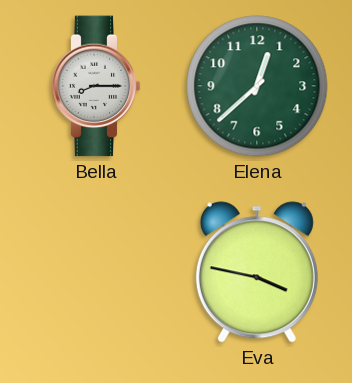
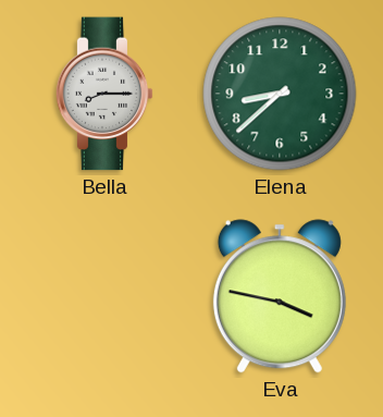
Elena: 12:38 -> 8:38
